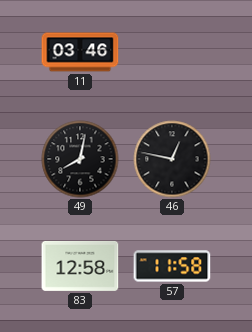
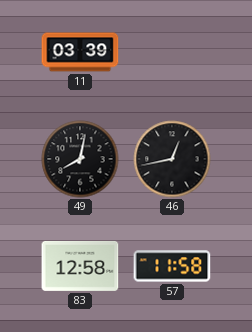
11: 03:46 -> 03:39
46: 12:47 -> 12:43
